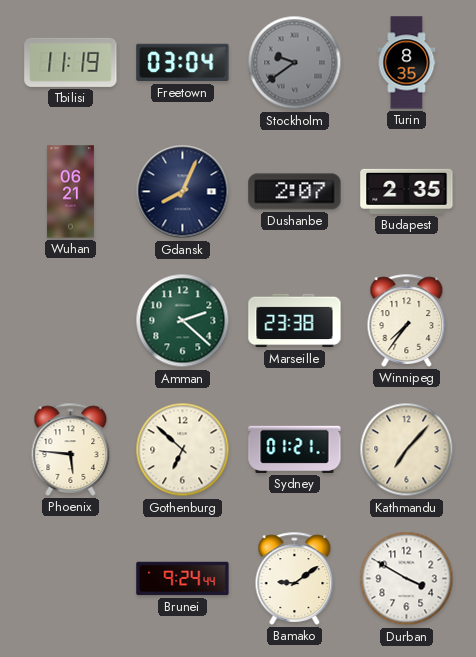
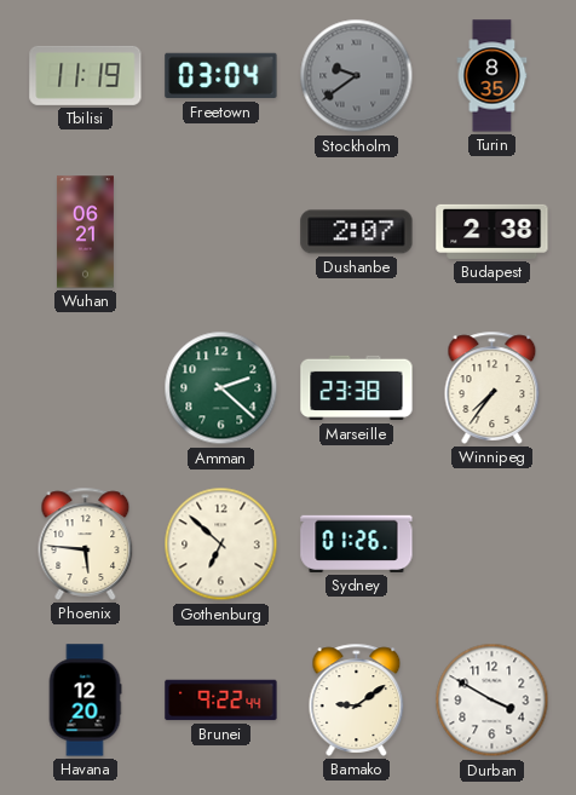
Gdansk: 8:04 -> none
Budapest: 2:35 -> 2:38
Sydney: 01:21 -> 01:26
Kathmandu: 7:07 -> none
Havana: none -> 12:20
Brunei: 9:24 -> 9:22
